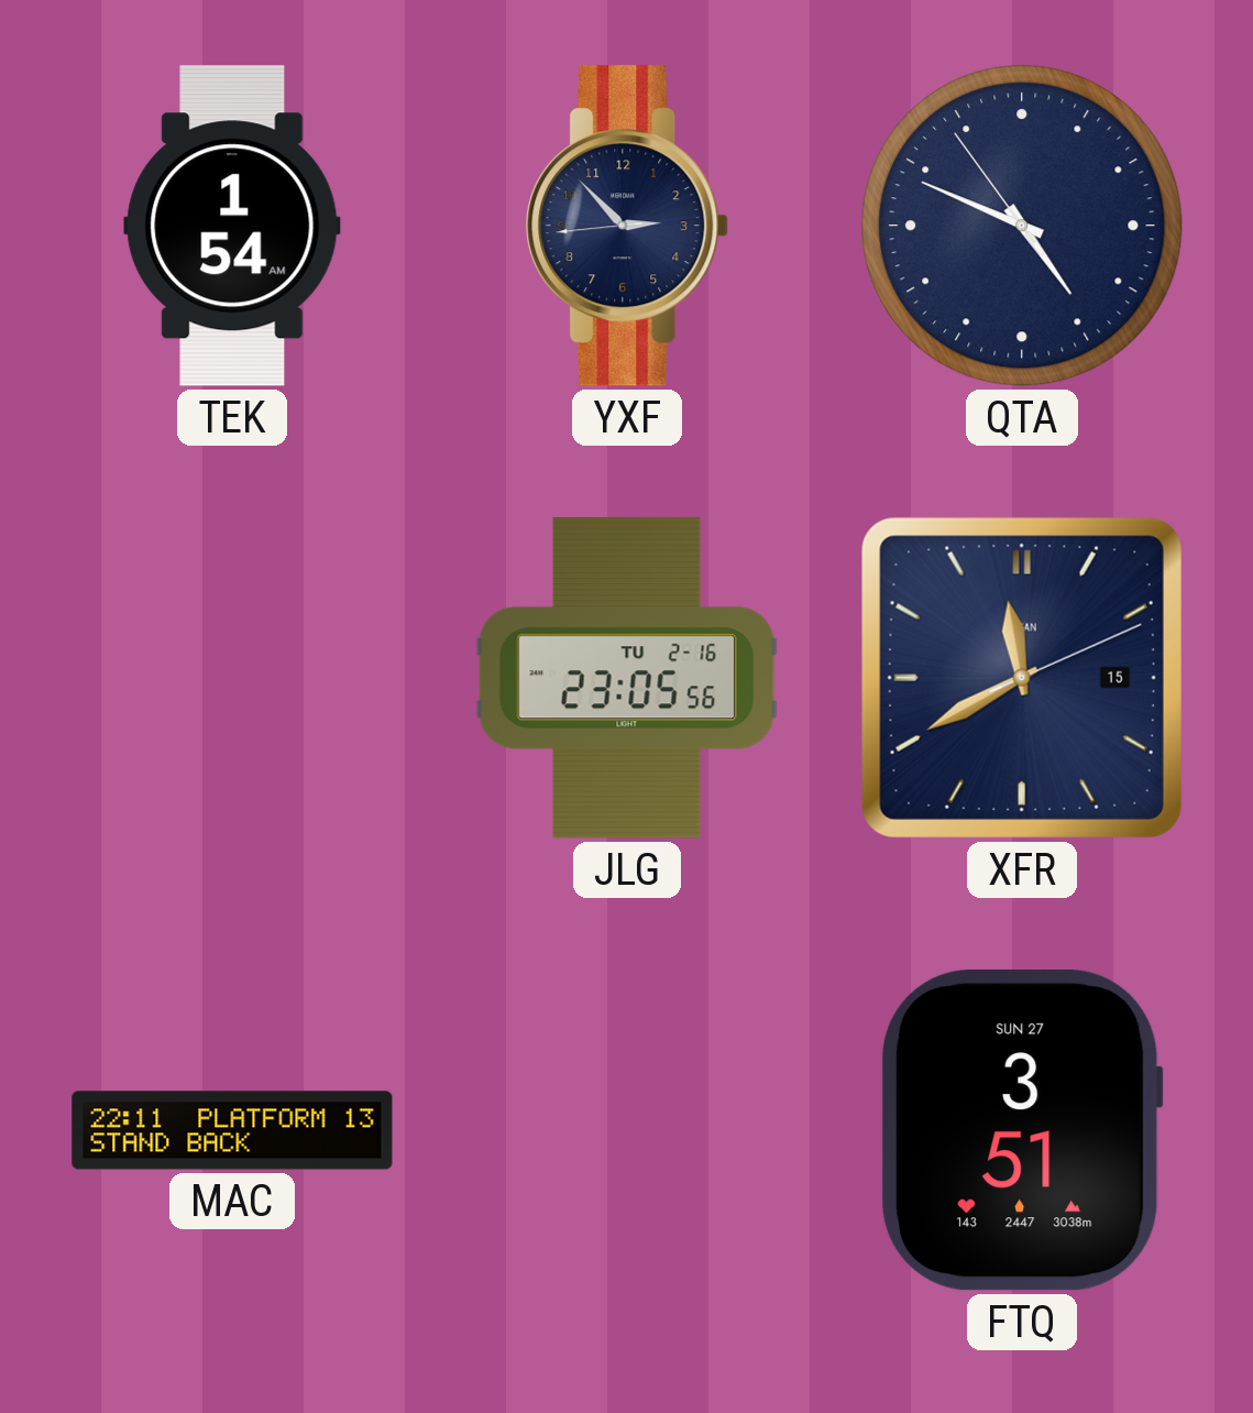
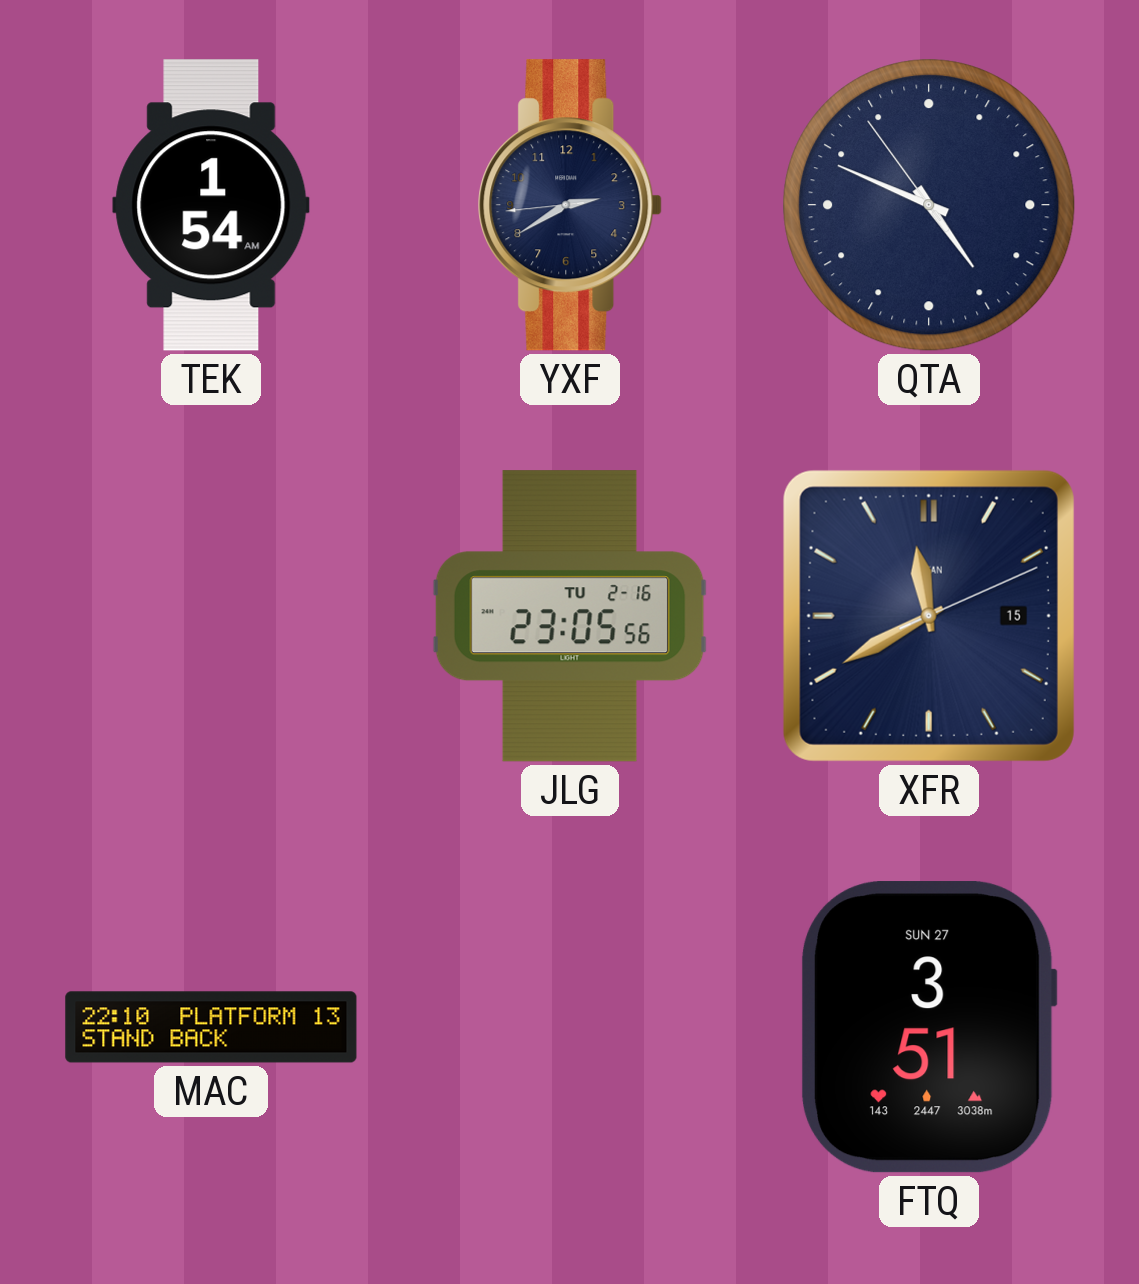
YXF: 2:52 -> 2:39
MAC: 22:11 -> 22:10
